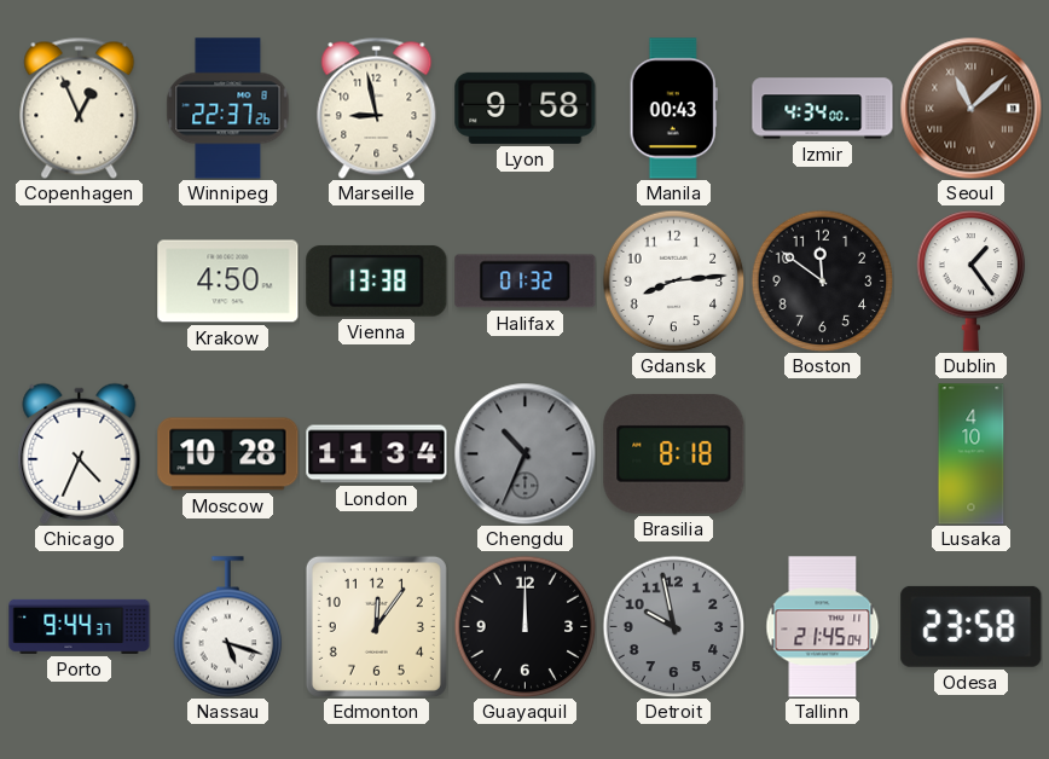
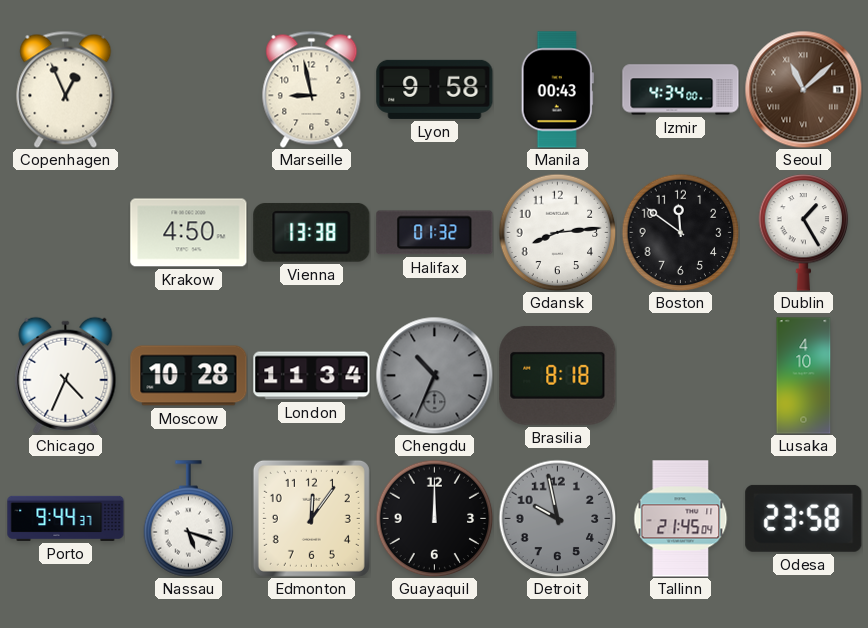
Winnipeg: 22:37 -> none
Dublin: 1:24 -> 1:25
